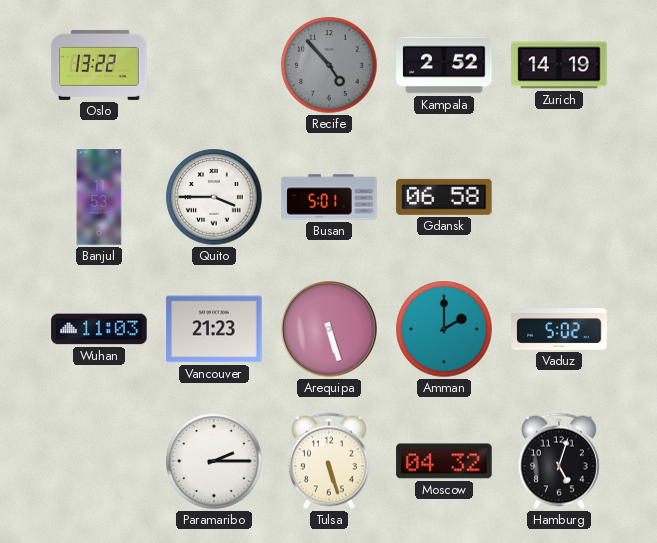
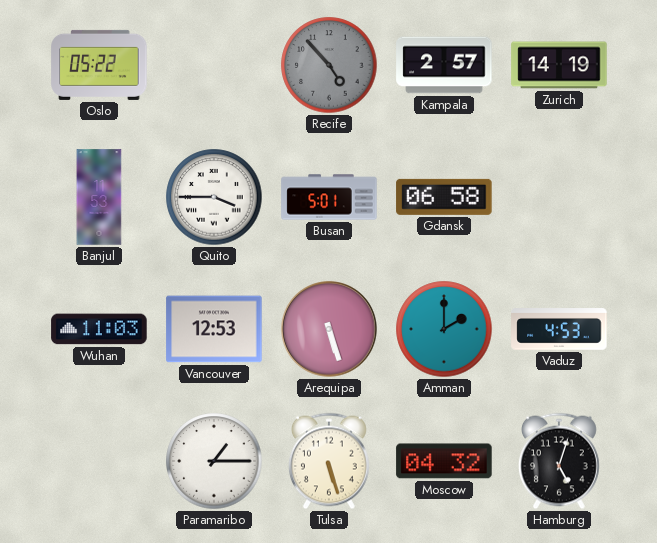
Oslo: 13:22 -> 05:22
Kampala: 2:52 -> 2:57
Vancouver: 21:23 -> 12:53
Vaduz: 5:02 -> 4:53
Paramaribo: 2:15 -> 1:15
